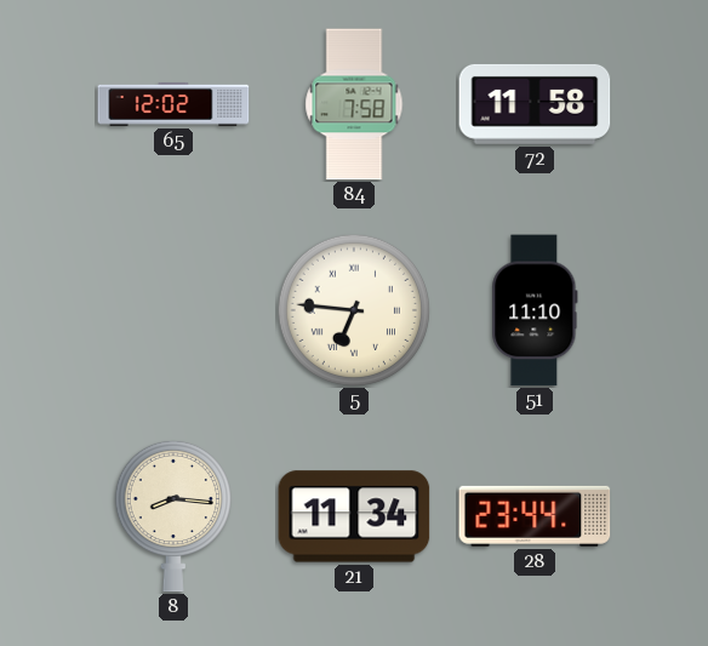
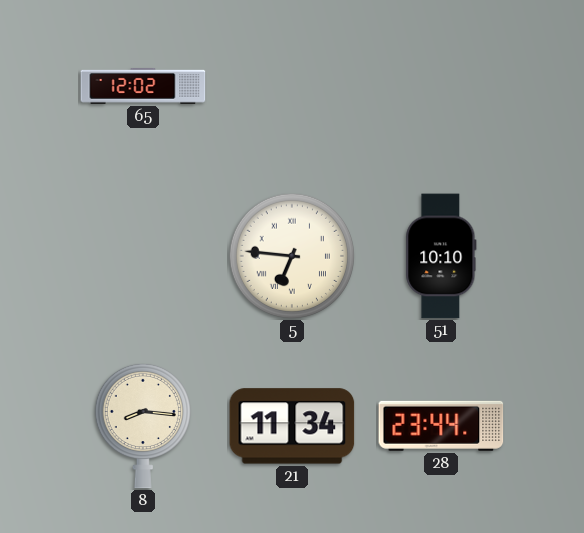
84: 7:58 -> none
72: 11:58 -> none
51: 11:10 -> 10:10
